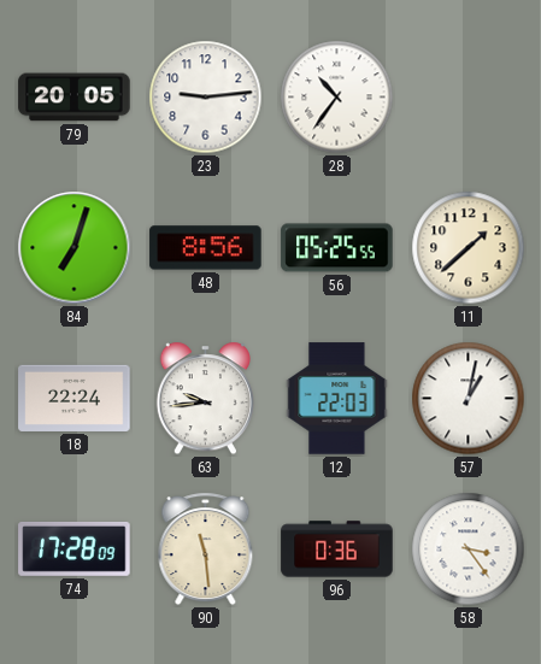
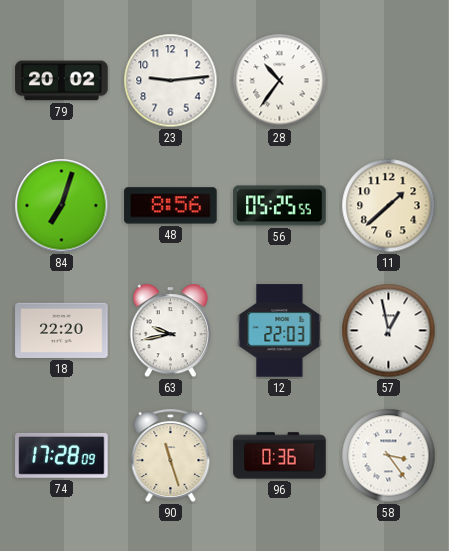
79: 20:05 -> 20:02
18: 22:24 -> 22:20
63: 9:44 -> 9:43
57: 1:02 -> 12:58
90: 11:29 -> 11:27
